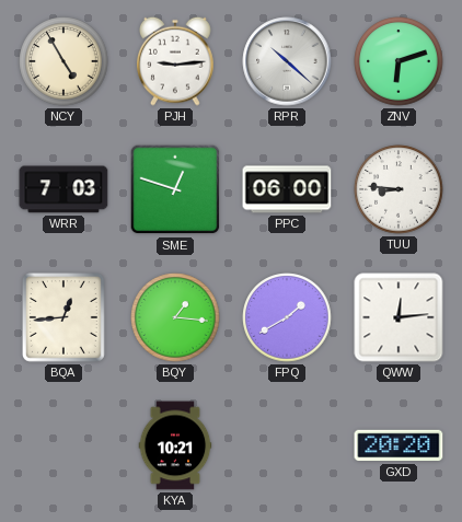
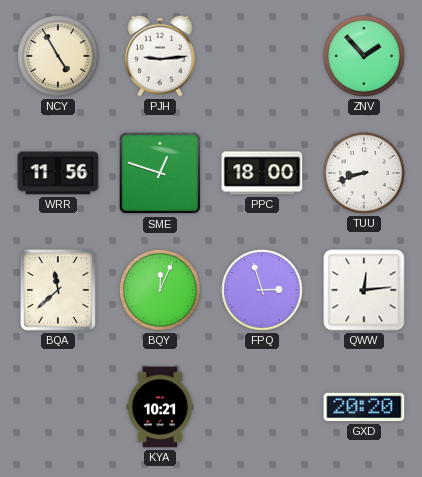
RPR: 10:22 -> none
ZNV: 6:12 -> 1:53
WRR: 7:03 -> 11:56
PPC: 06:00 -> 18:00
TUU: 8:46 -> 8:42
BQA: 12:44 -> 11:38
BQY: 1:16 -> 12:04
FPQ: 1:40 -> 2:57
